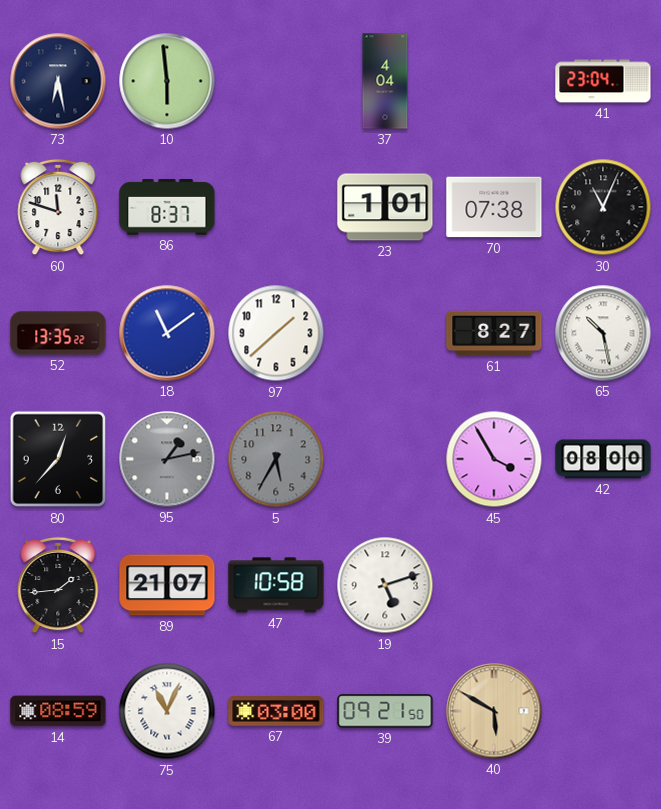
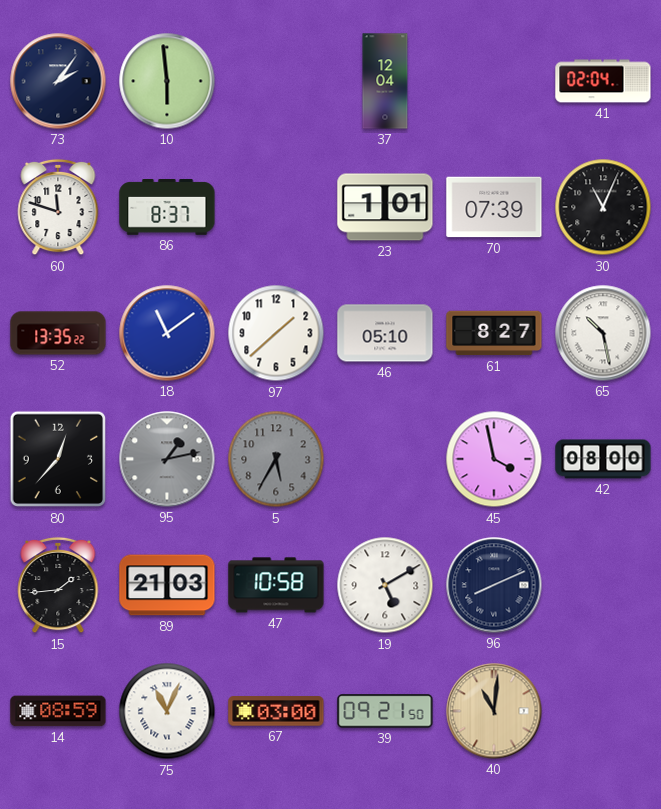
73: 6:28 -> 2:06
37: 4:04 -> 12:04
41: 23:04 -> 02:04
70: 07:38 -> 07:39
46: none -> 05:10
45: 3:55 -> 3:58
89: 21:07 -> 21:03
19: 5:12 -> 5:10
96: none -> 8:11
40: 5:50 -> 11:01
